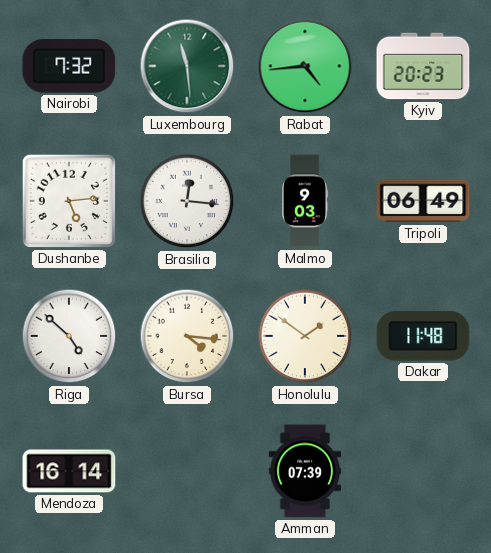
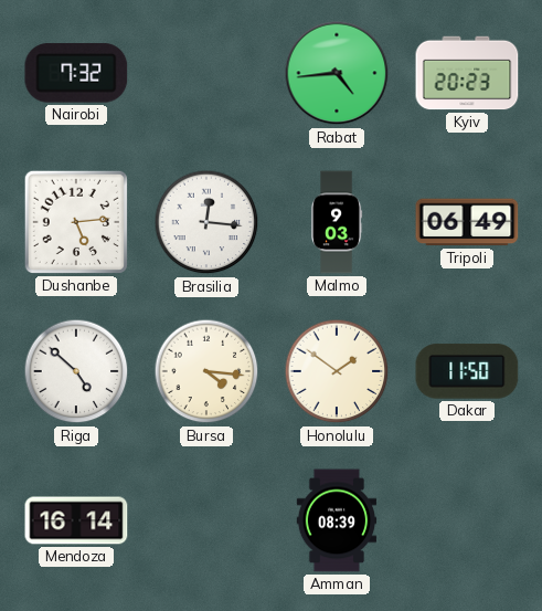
Luxembourg: 11:29 -> none
Dakar: 11:48 -> 11:50
Amman: 07:39 -> 08:39
